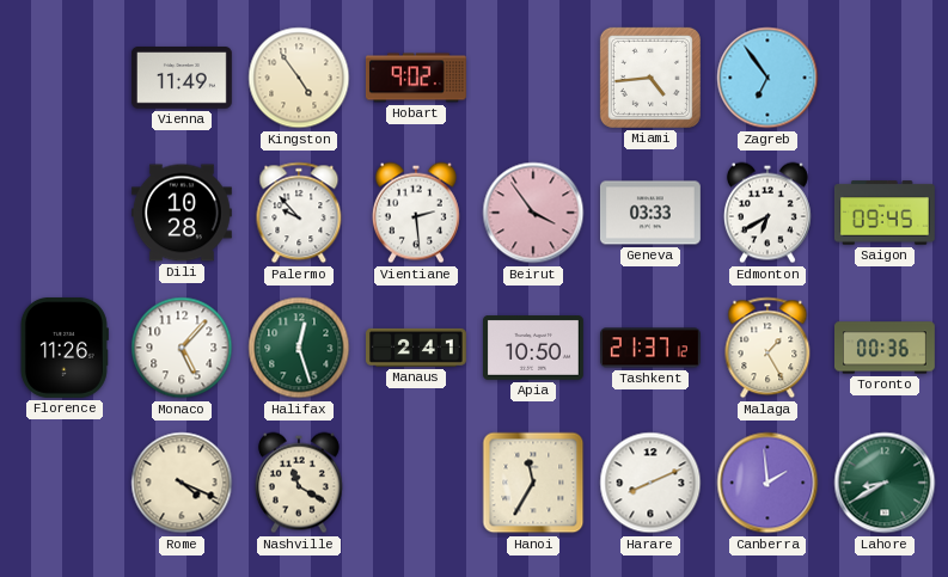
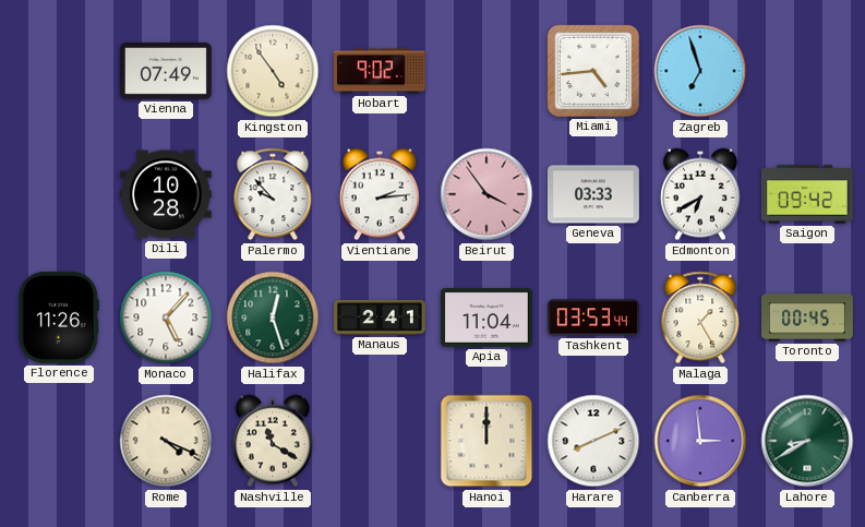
Vienna: 11:49 -> 07:49
Zagreb: 6:54 -> 6:57
Vientiane: 2:29 -> 2:14
Saigon: 09:45 -> 09:42
Apia: 10:50 -> 11:04
Tashkent: 21:37 -> 03:53
Toronto: 00:36 -> 00:45
Hanoi: 11:35 -> 12:00
Canberra: 1:59 -> 2:59
